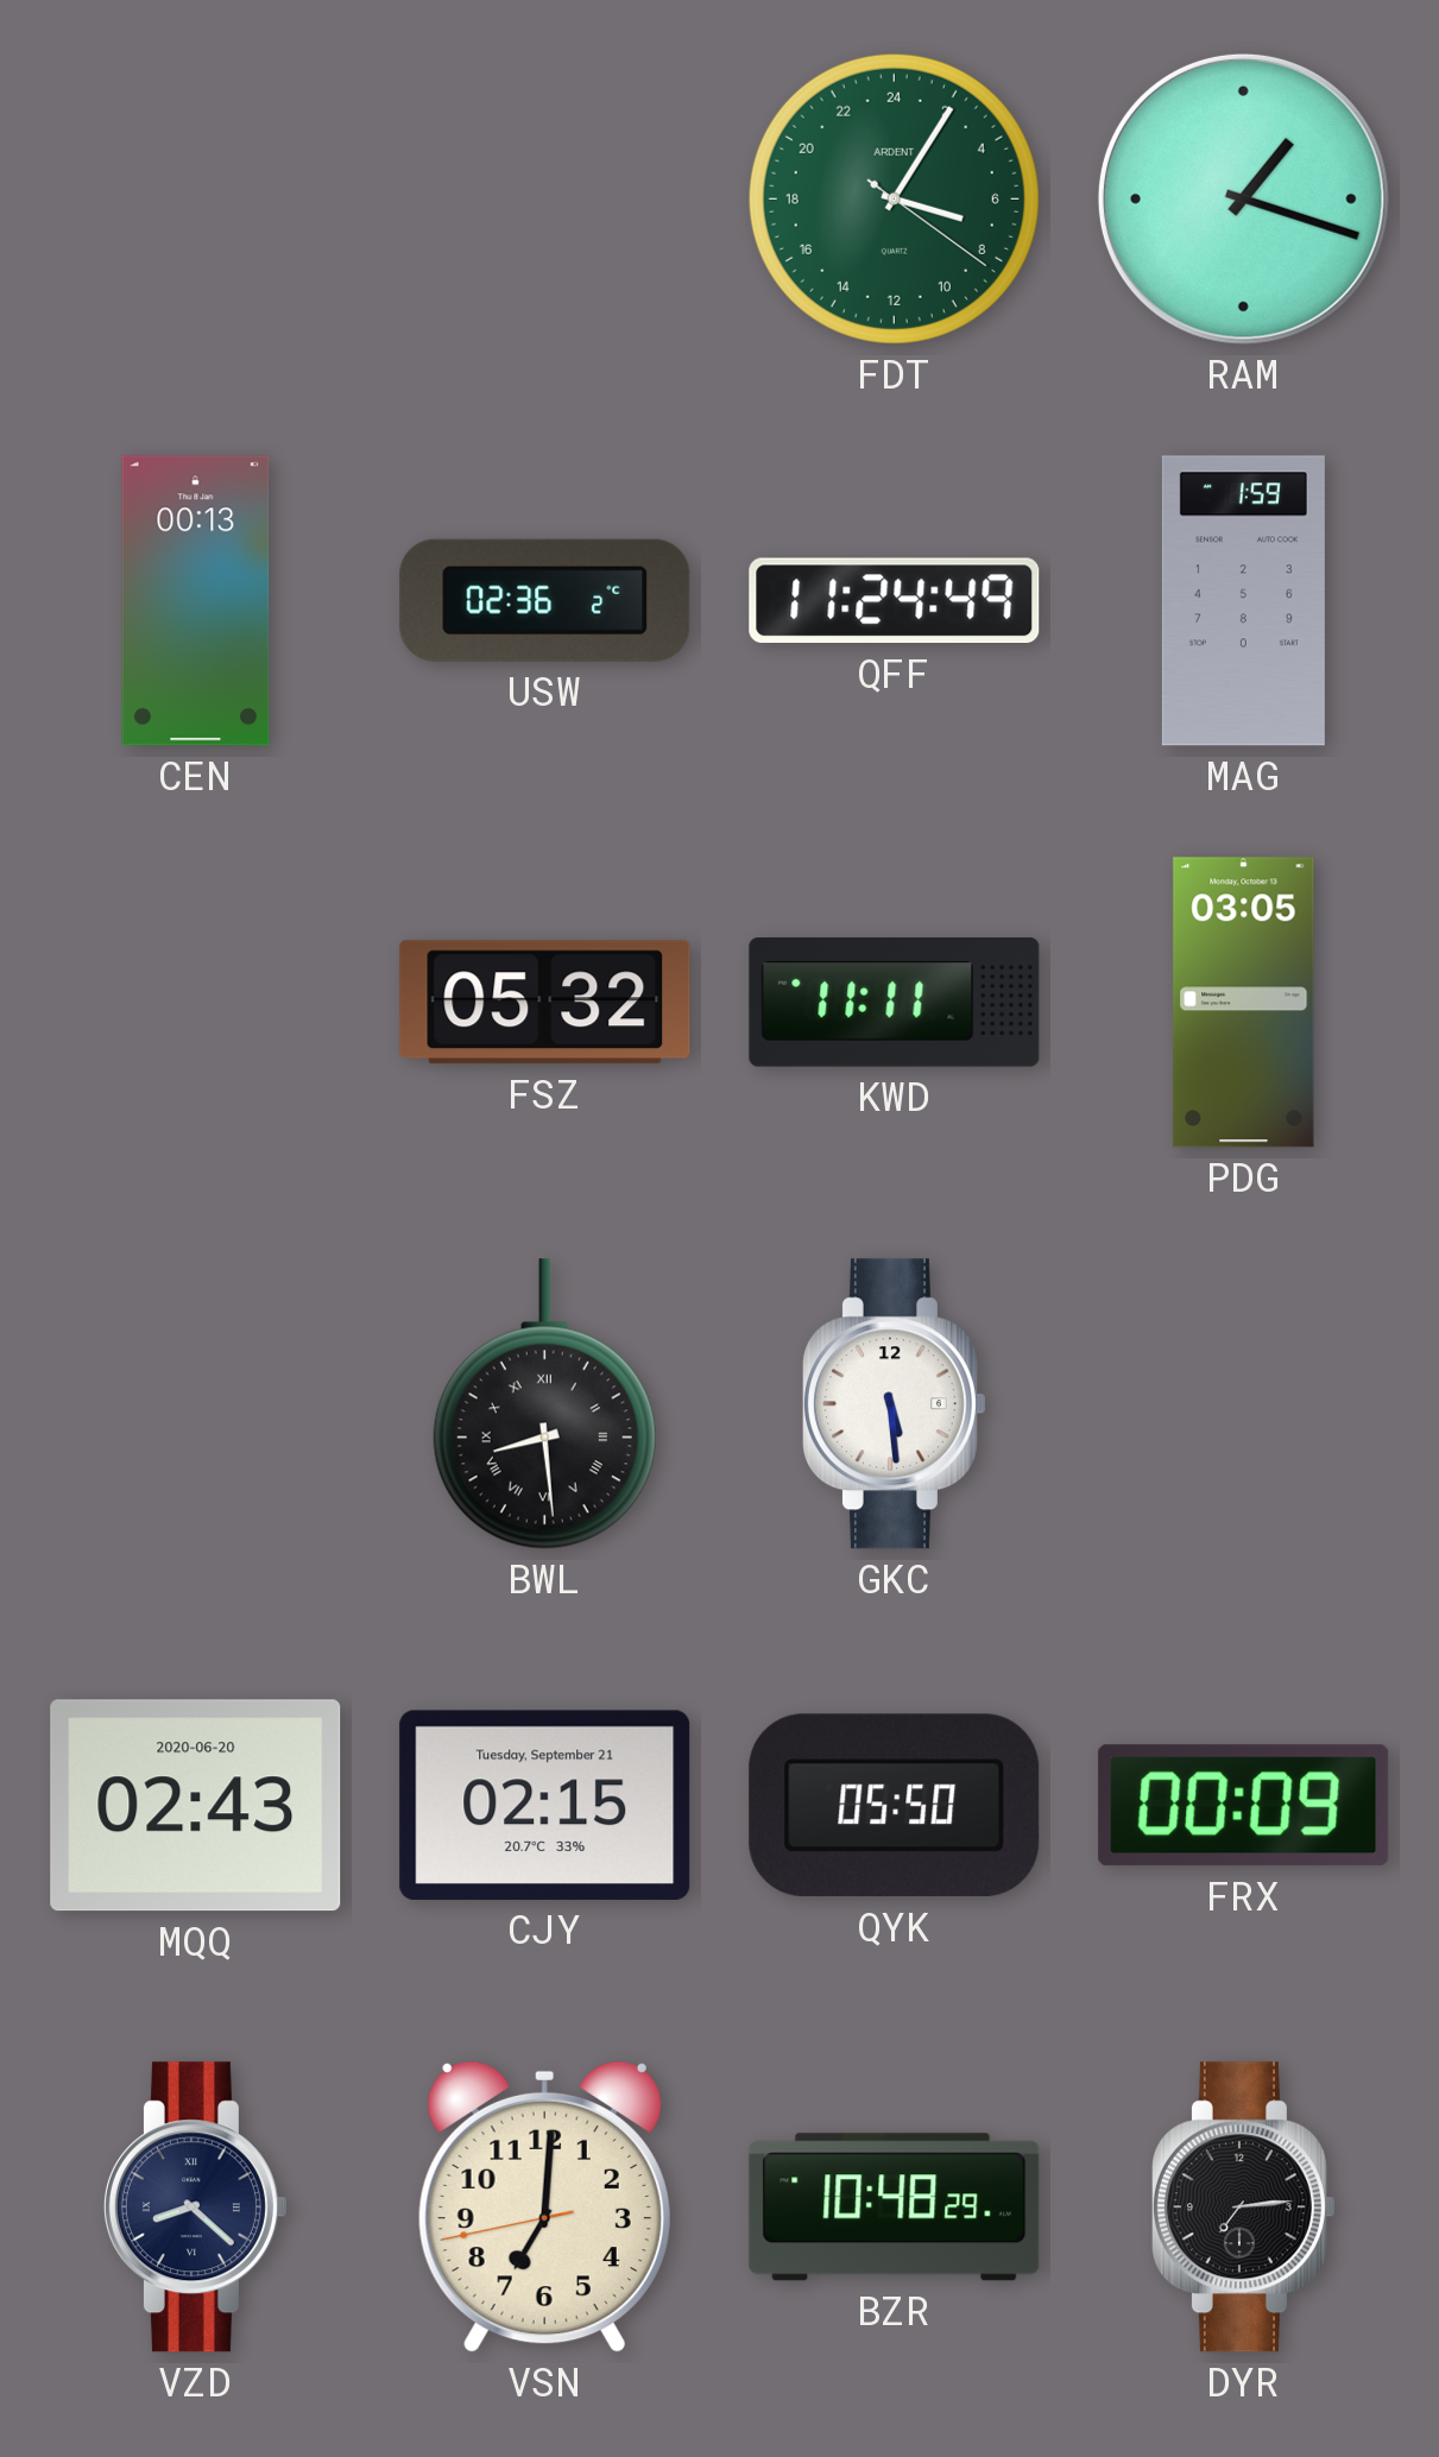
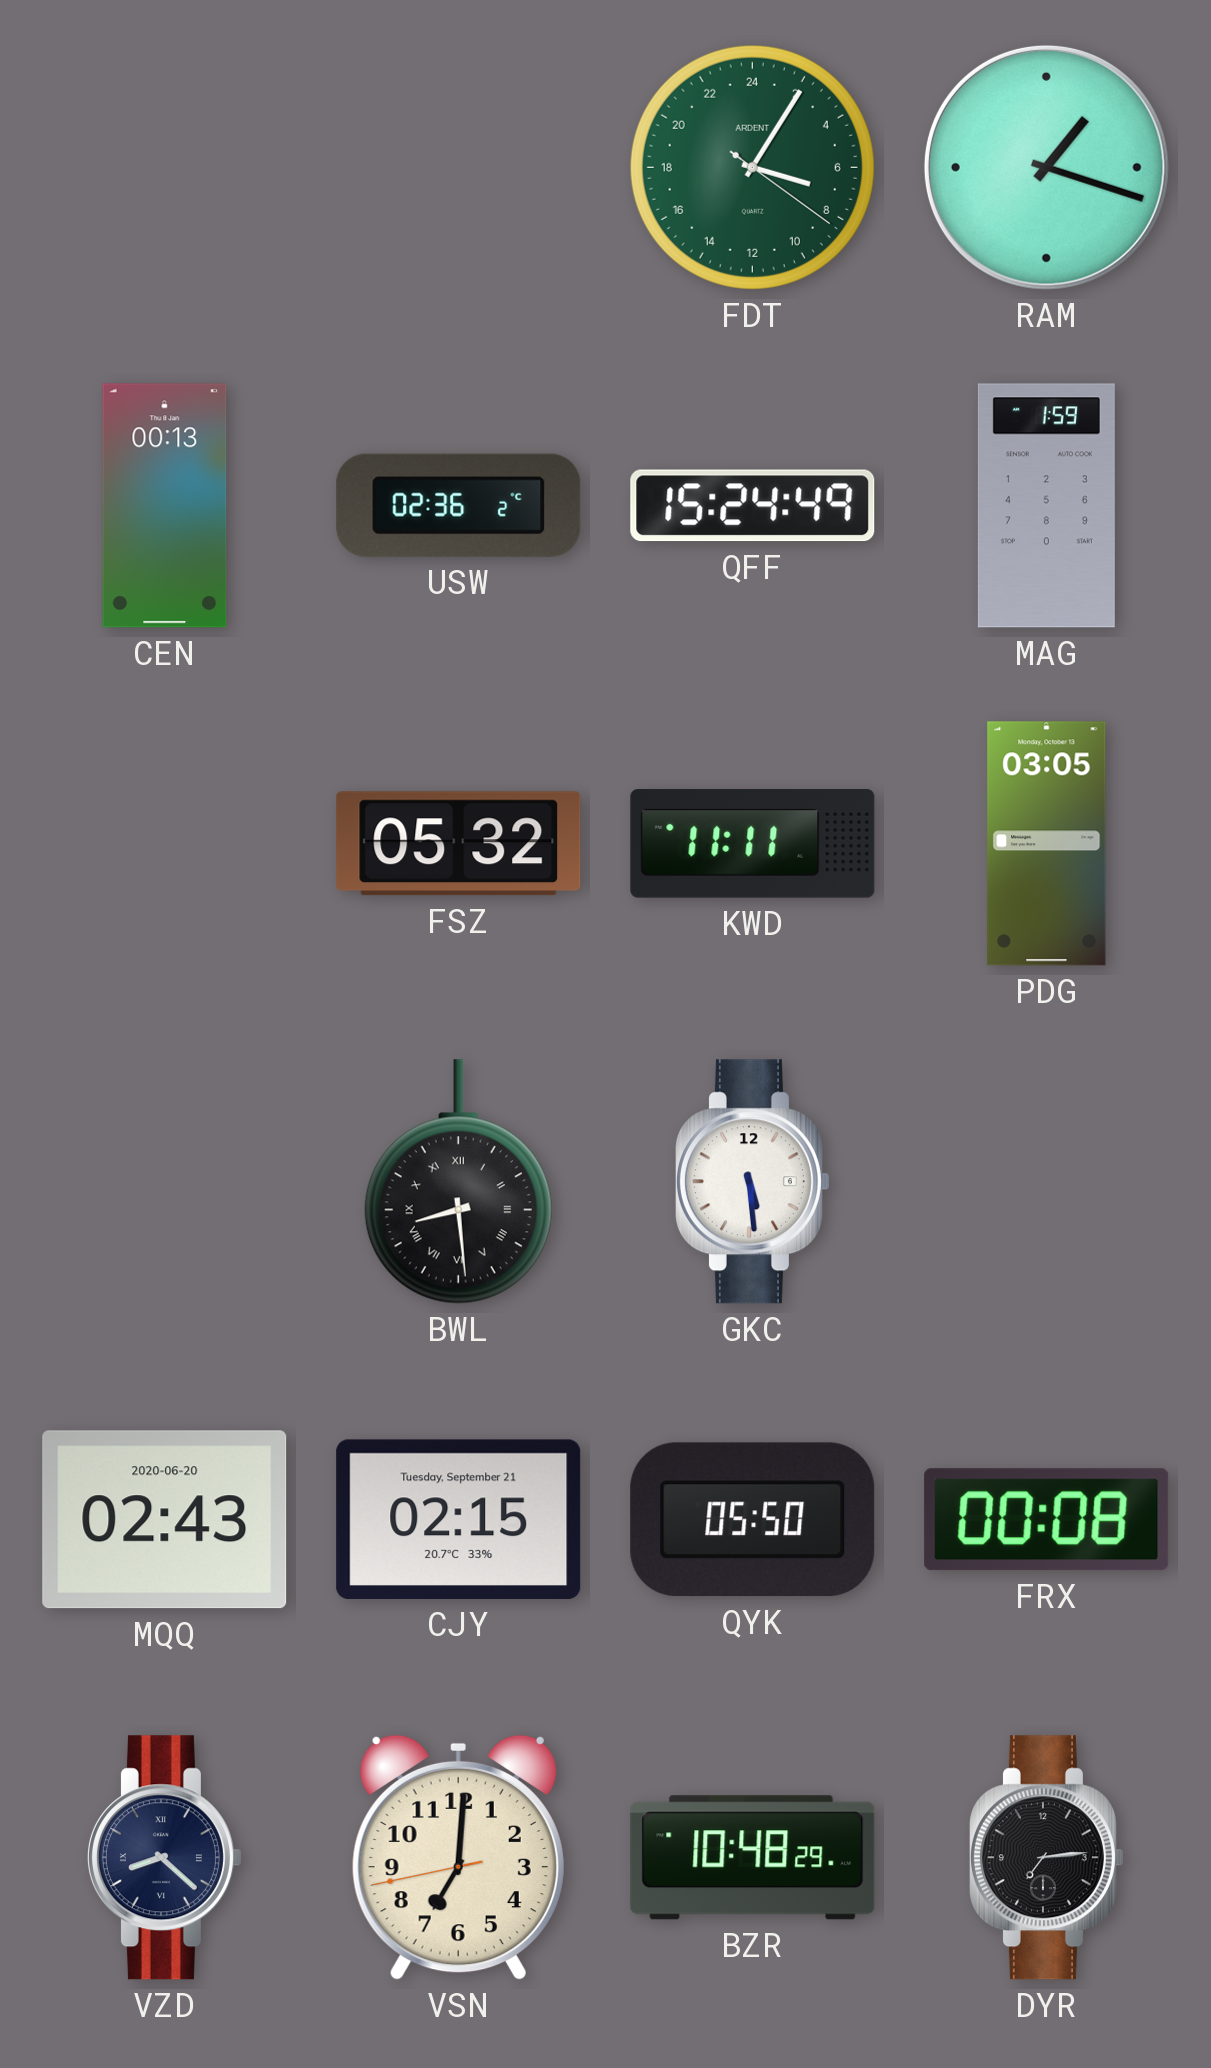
QFF: 11:24 -> 15:24
FRX: 00:09 -> 00:08
